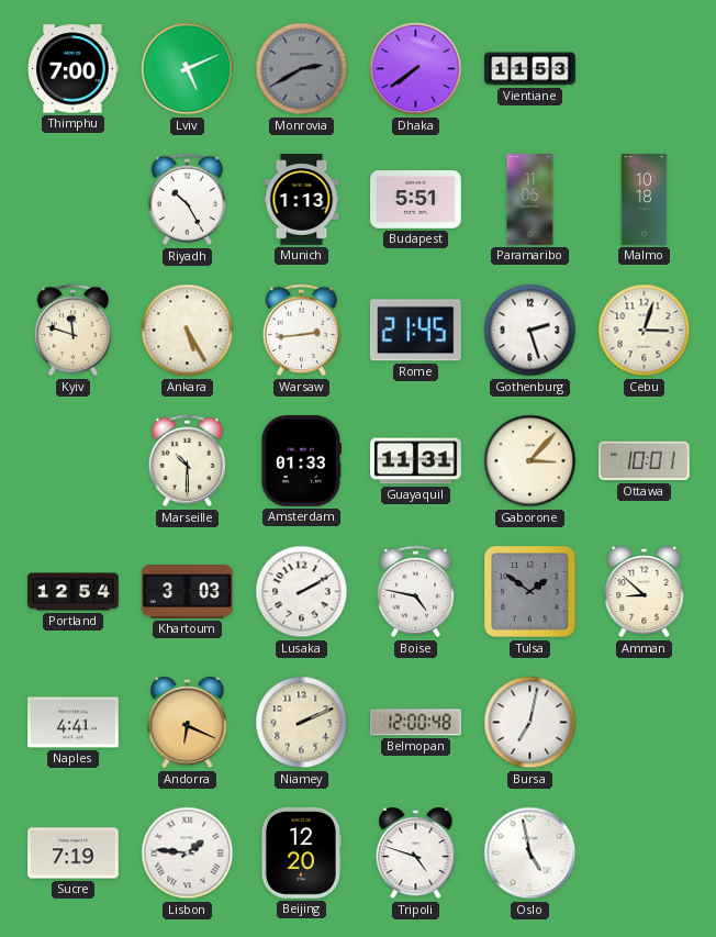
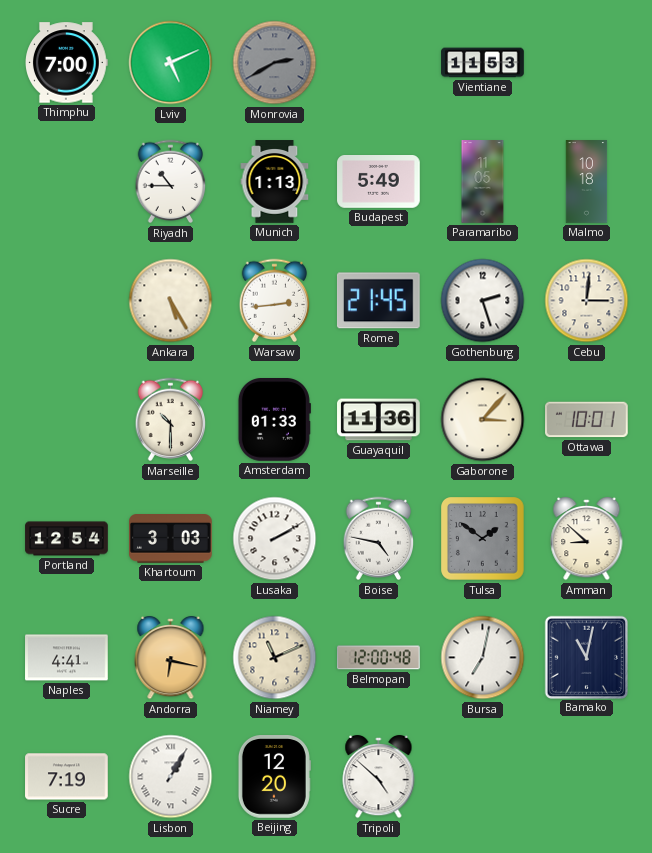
Dhaka: 7:39 -> none
Riyadh: 10:25 -> 10:45
Budapest: 5:51 -> 5:49
Kyiv: 11:48 -> none
Cebu: 3:03 -> 3:01
Guayaquil: 11:31 -> 11:36
Andorra: 6:19 -> 6:17
Niamey: 2:11 -> 11:11
Bamako: none -> 11:02
Lisbon: 1:46 -> 1:05
Tripoli: 4:48 -> 4:52
Oslo: 4:58 -> none
